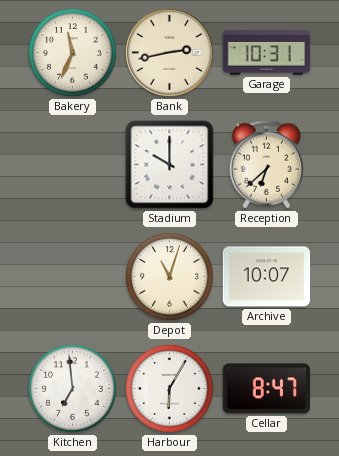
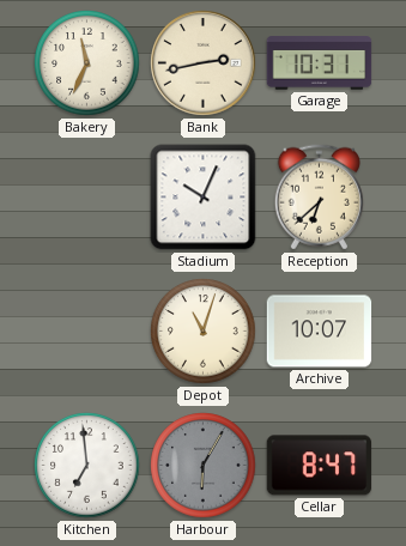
Stadium: 10:00 -> 10:04
Harbour dial: white -> grey
